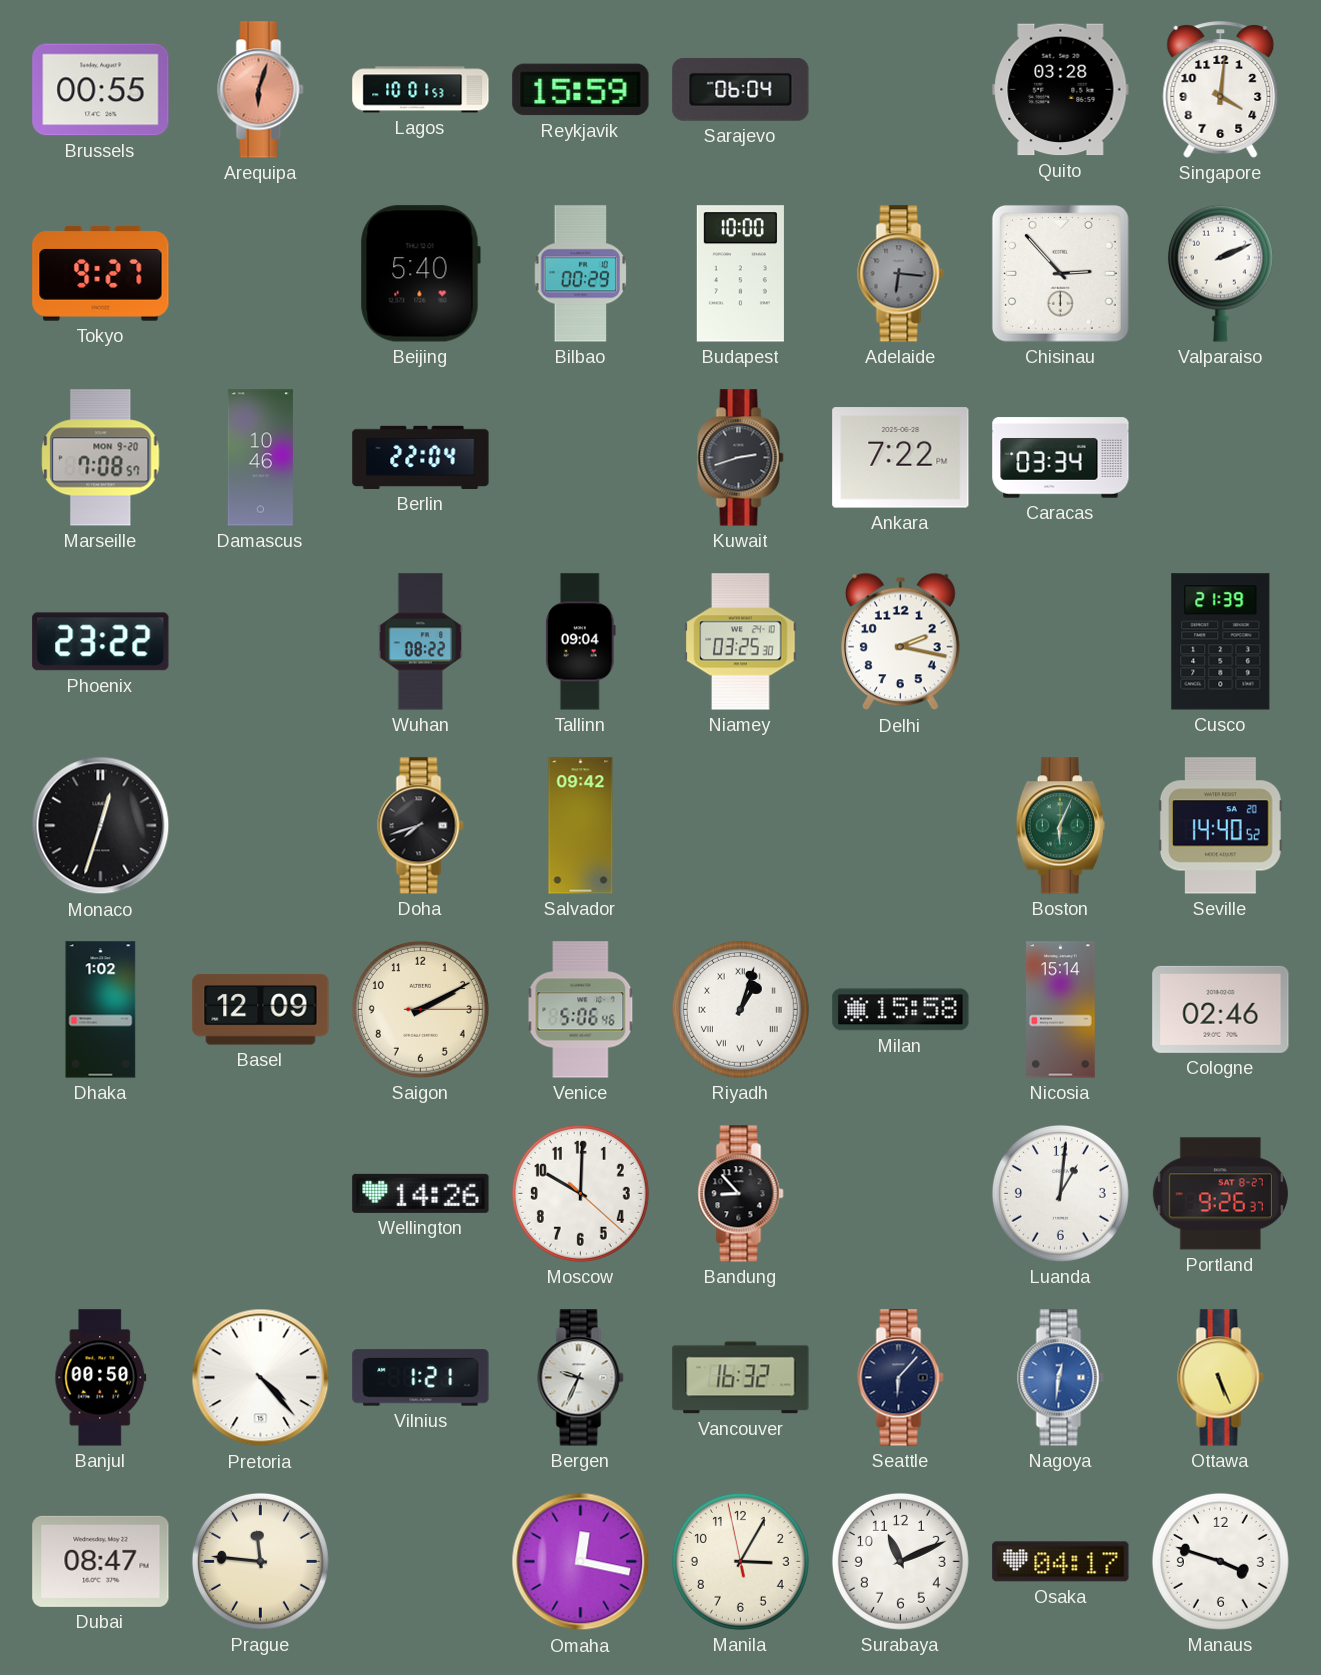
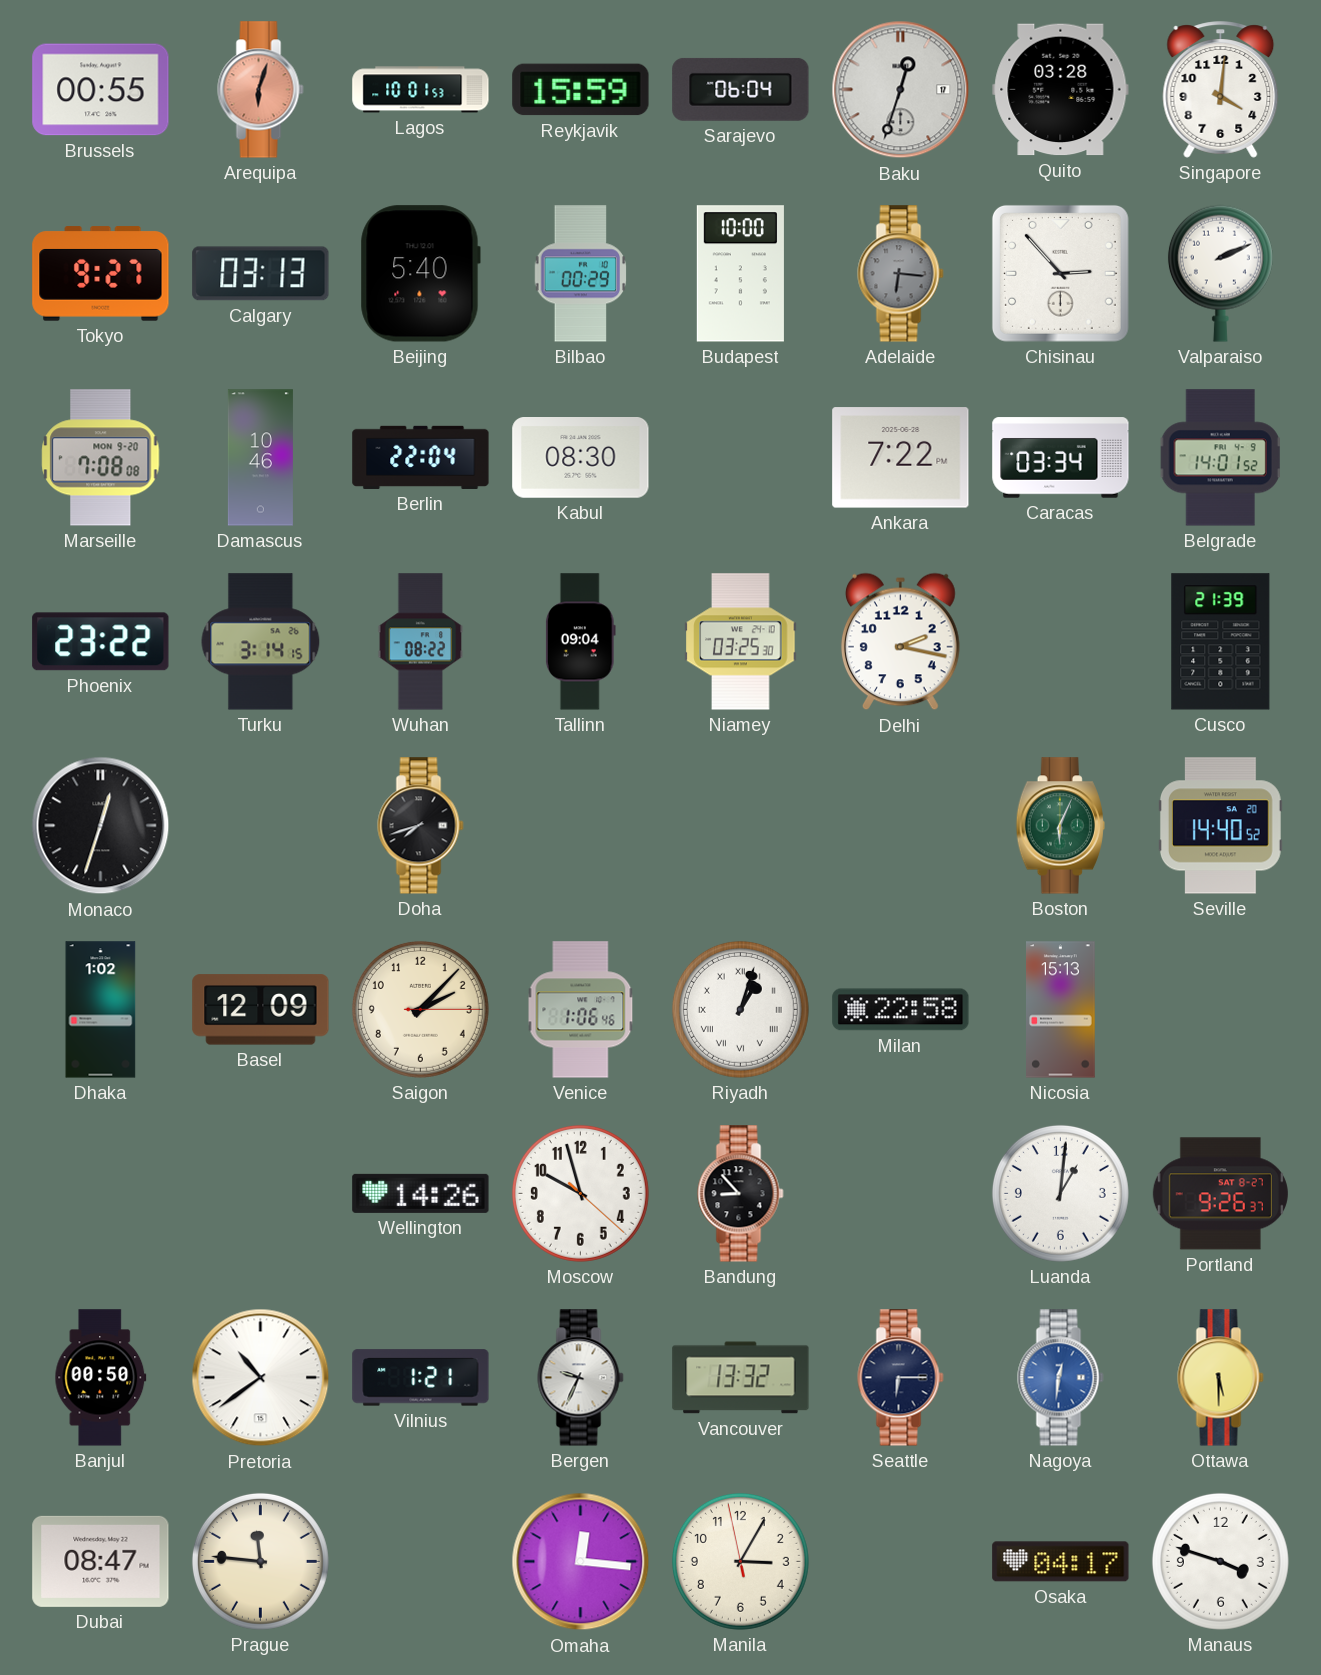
Baku: none -> 12:33
Calgary: none -> 03:13
Marseille: 7:08:57 -> 7:08:08
Kabul: none -> 08:30
Kuwait: 2:42 -> none
Belgrade: none -> 14:01
Turku: none -> 3:14
Salvador: 09:42 -> none
Saigon: 2:10 -> 2:07
Venice: 5:06 -> 1:06
Milan: 15:58 -> 22:58
Nicosia: 15:14 -> 15:13
Cologne: 02:46 -> none
Moscow: 10:00 -> 9:57
Pretoria: 4:23 -> 10:39
Vancouver: 16:32 -> 13:32
Seattle: 6:07 -> 6:15
Ottawa: 5:26 -> 5:30
Omaha: 12:17 -> 12:16
Surabaya: 11:11 -> none
